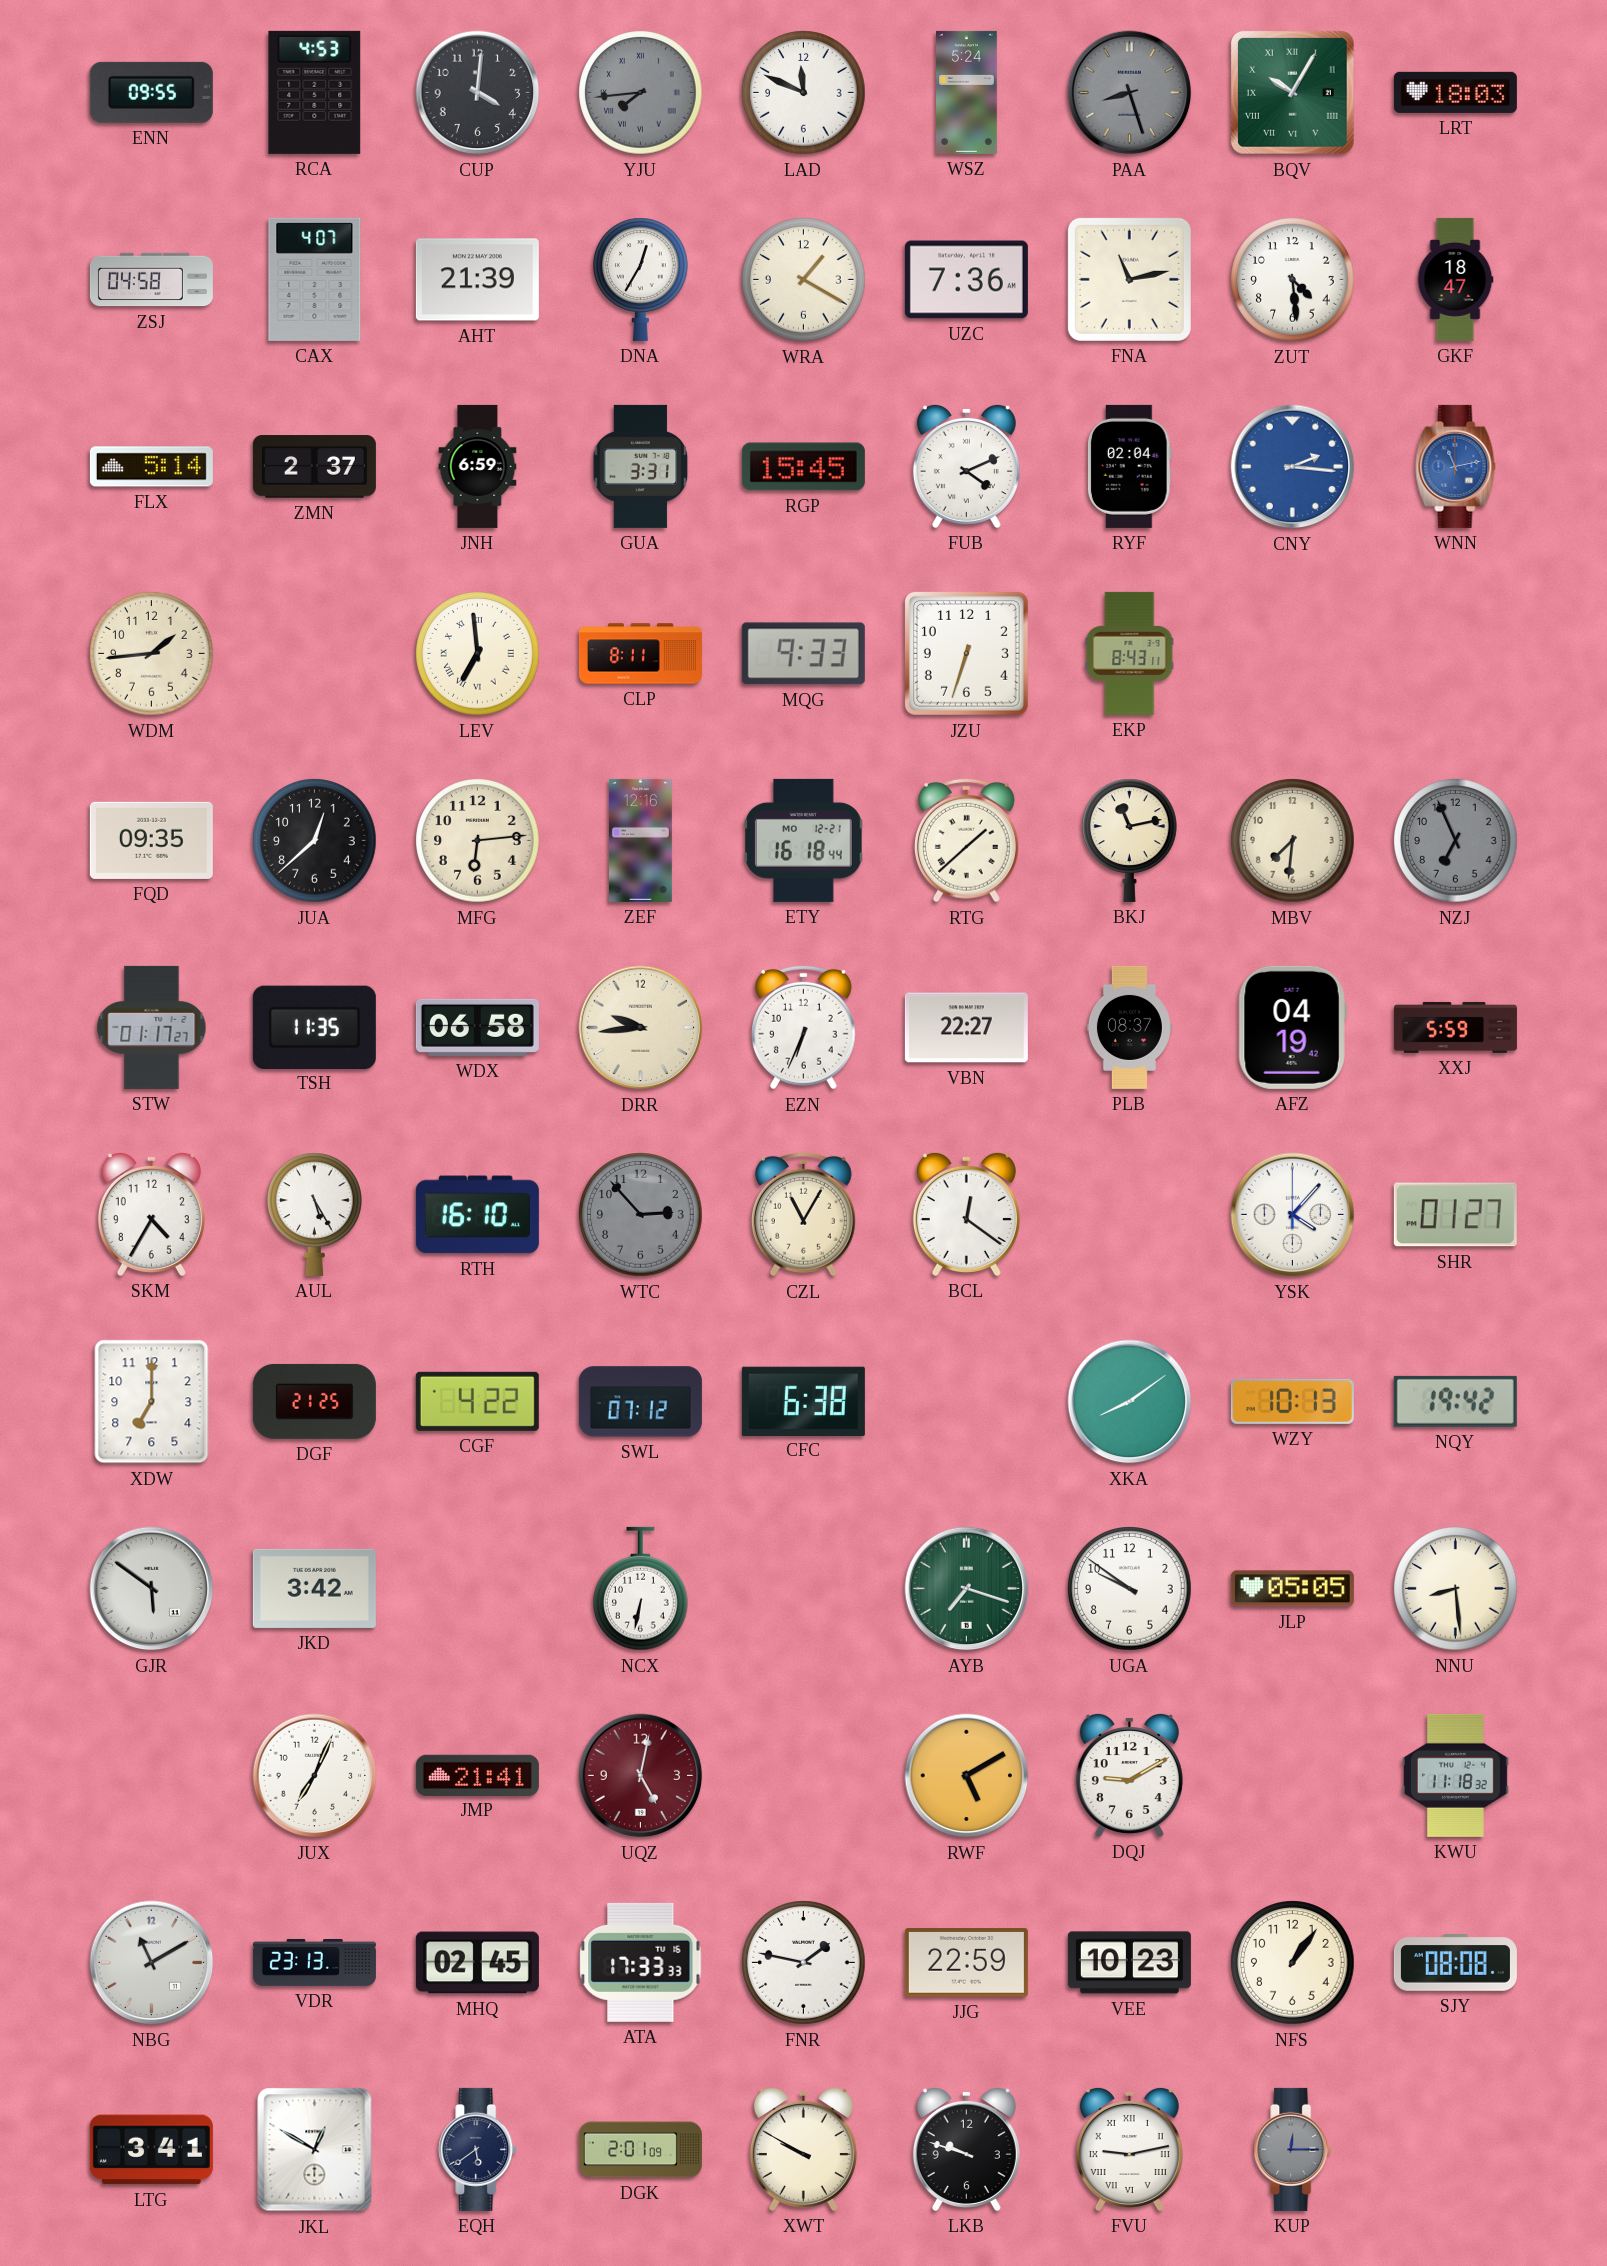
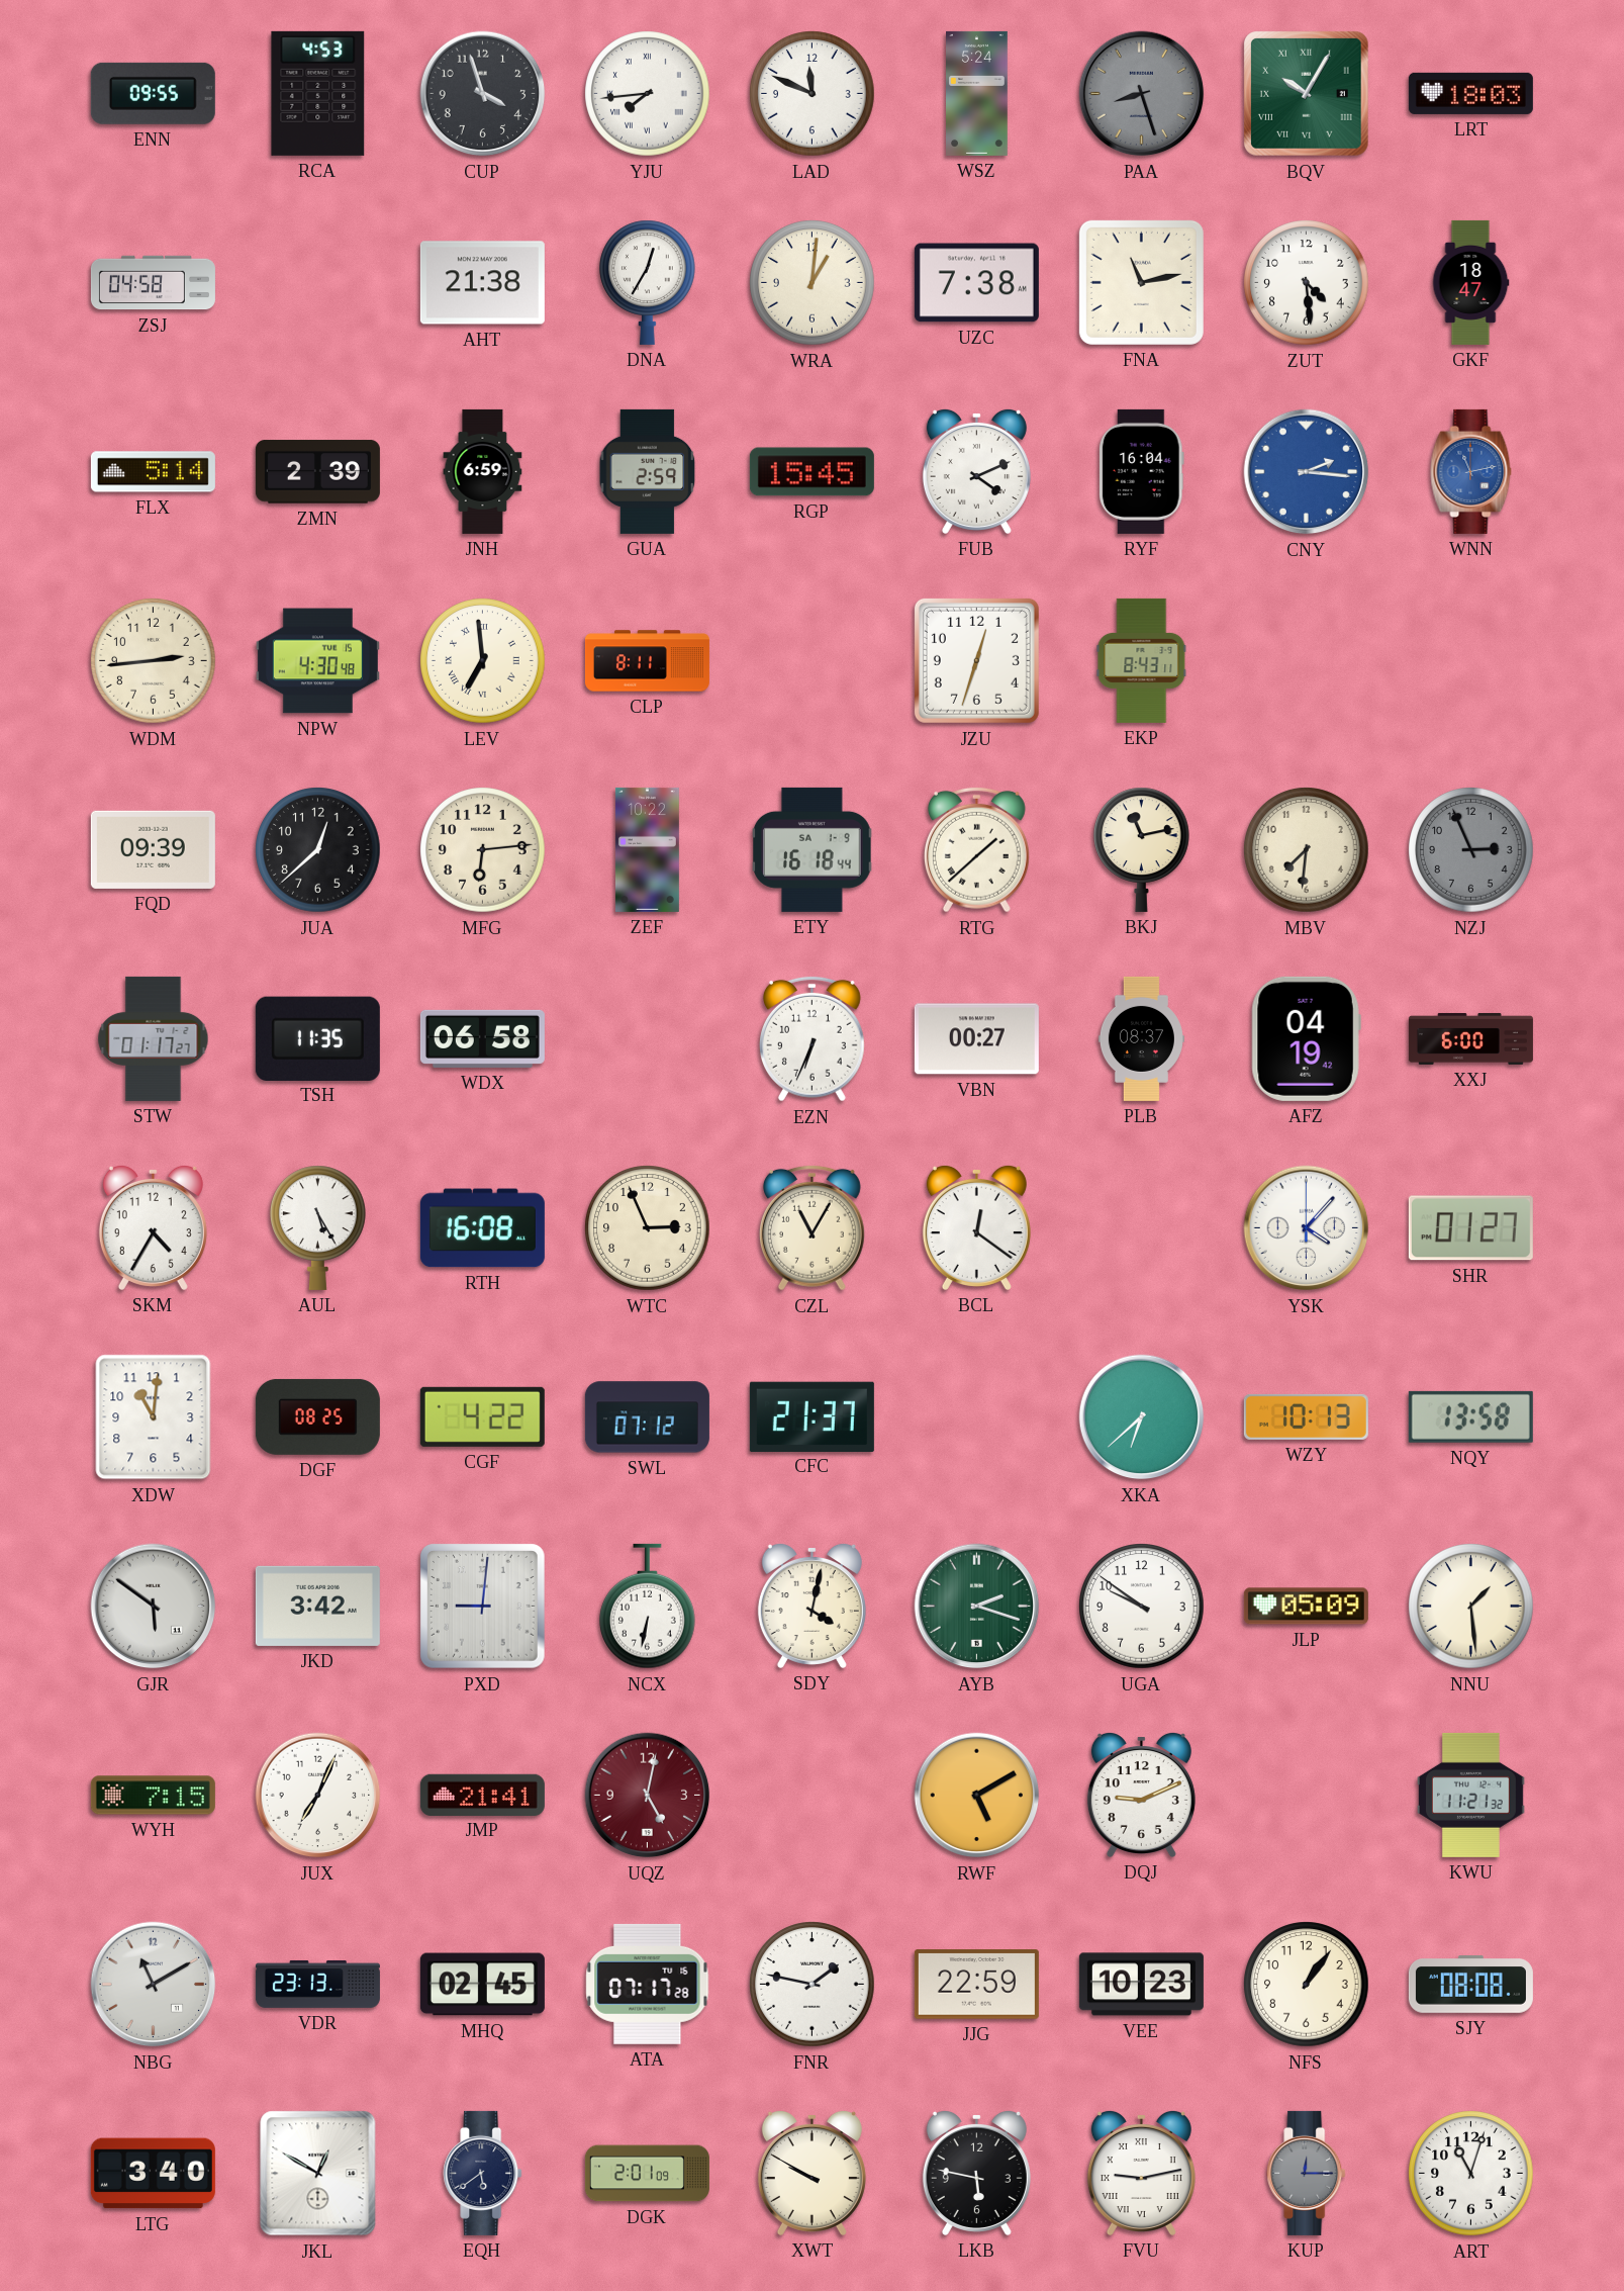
CUP: 4:01 -> 3:57
YJU dial: grey -> white
CAX: 4:07 -> none
AHT: 21:39 -> 21:38
WRA: 1:20 -> 1:01
UZC: 7:36 -> 7:38
ZMN: 2:37 -> 2:39
GUA: 3:31 -> 2:59
RYF: 02:04 -> 16:04
WDM: 1:44 -> 2:44
NPW: none -> 4:30
MQG: 9:33 -> none
JZU: 6:33 -> 12:33
FQD: 09:35 -> 09:39
ZEF: 12:16 -> 10:22
ETY date: MO 12-21 -> SA 1-9
NZJ: 6:56 -> 2:56
DRR: 9:44 -> none
VBN: 22:27 -> 00:27
XXJ: 5:59 -> 6:00
RTH: 16:10 -> 16:08
WTC: 2:53 -> 2:56
WTC dial: grey -> cream
XDW: 7:00 -> 11:01
DGF: 21:25 -> 08:25
CFC: 6:38 -> 21:37
XKA: 8:09 -> 6:38
NQY: 19:42 -> 13:58
PXD: none -> 9:01
SDY: none -> 4:02
AYB: 7:18 -> 2:18
JLP: 05:05 -> 05:09
NNU: 8:29 -> 1:29
WYH: none -> 7:15
DQJ: 9:10 -> 9:11
KWU: 11:18 -> 11:21
ATA: 17:33 -> 07:17
LTG: 3:41 -> 3:40
LKB: 9:48 -> 5:47
ART: none -> 11:03
